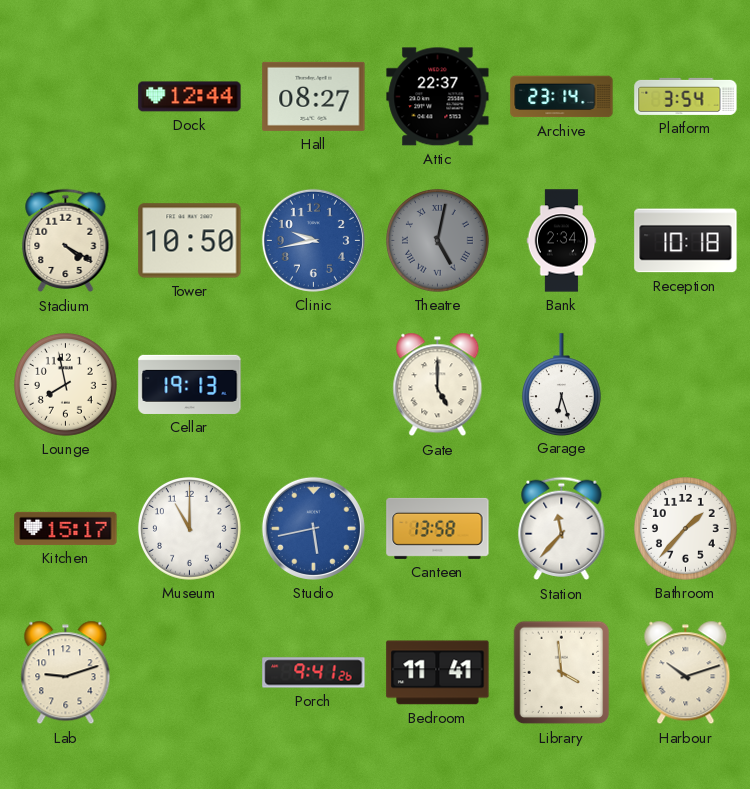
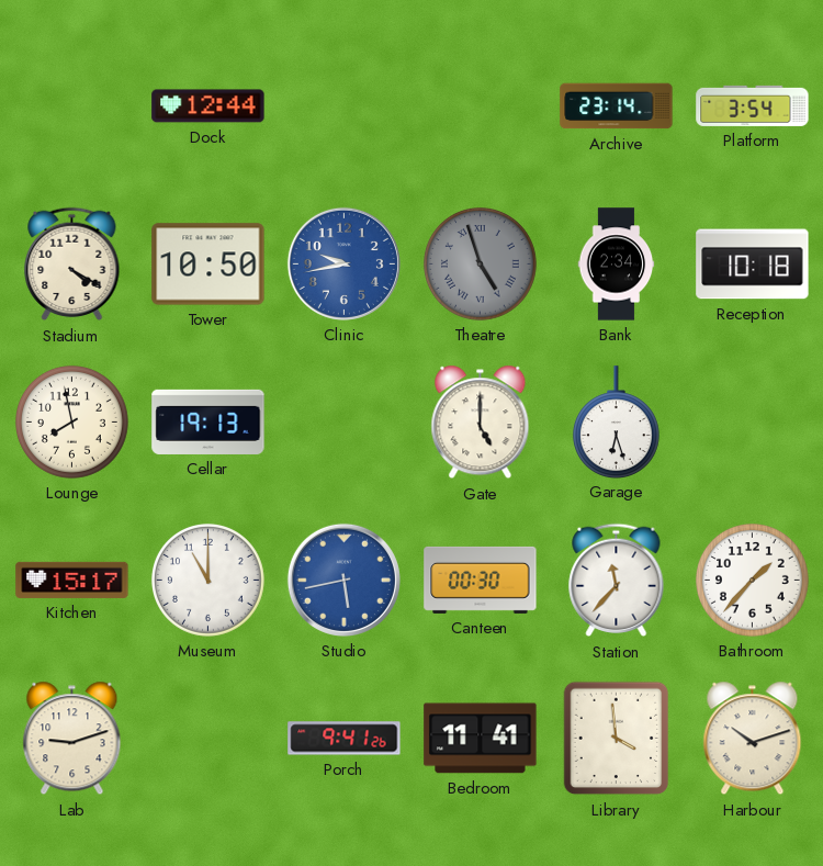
Hall: 08:27 -> none
Attic: 22:37 -> none
Theatre: 5:02 -> 4:57
Canteen: 13:58 -> 00:30
